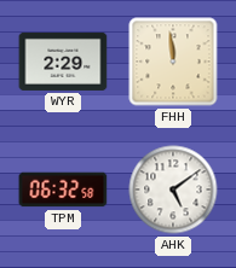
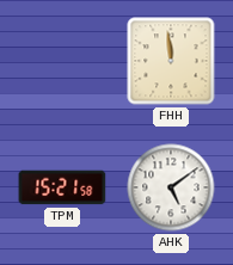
WYR: 2:29 -> none
TPM: 06:32 -> 15:21
